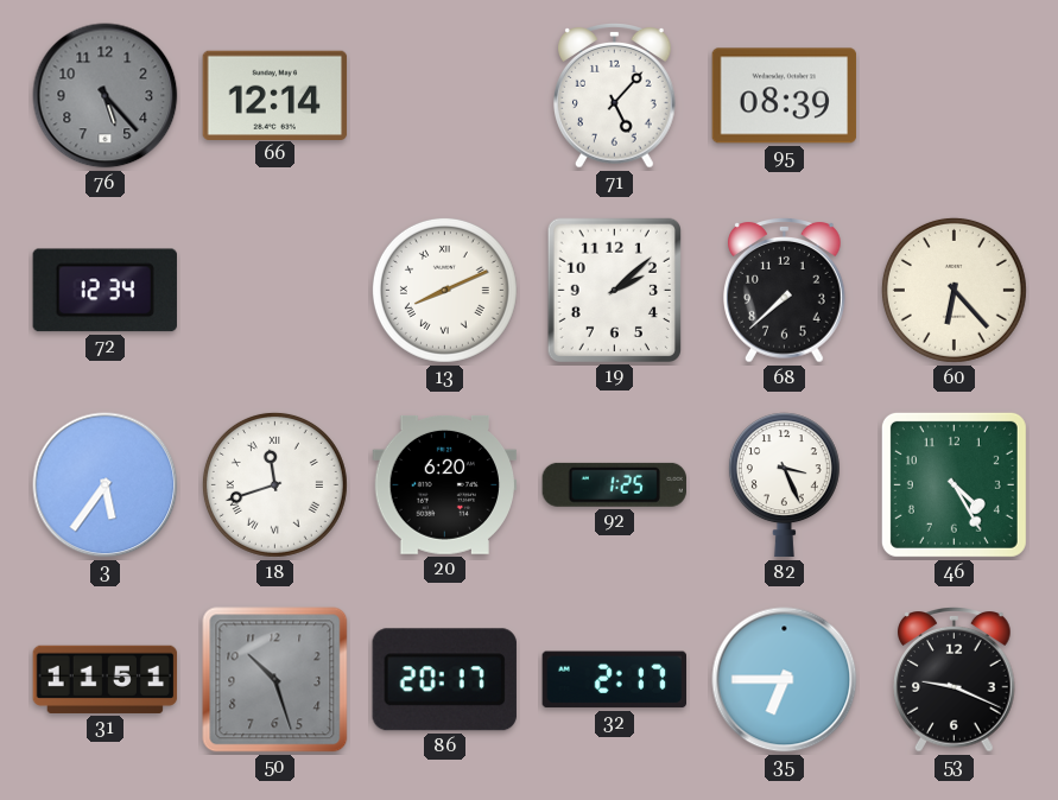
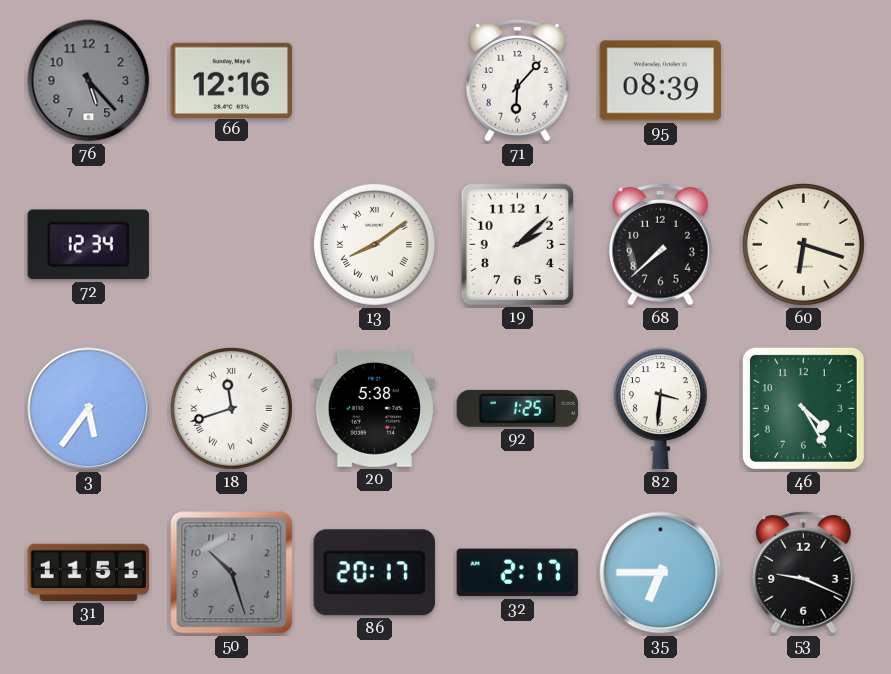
66: 12:14 -> 12:16
71: 5:07 -> 6:07
13: 8:11 -> 8:09
60: 6:23 -> 6:18
20: 6:20 -> 5:38
82: 3:26 -> 3:31
